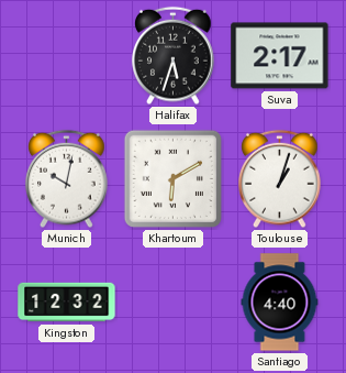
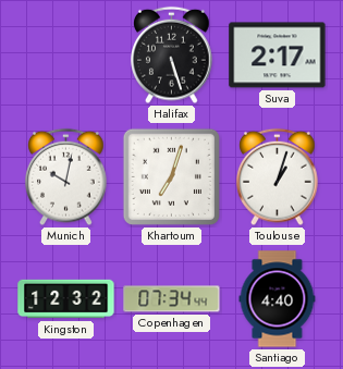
Halifax: 5:33 -> 5:27
Khartoum: 6:10 -> 7:03
Copenhagen: none -> 07:34
